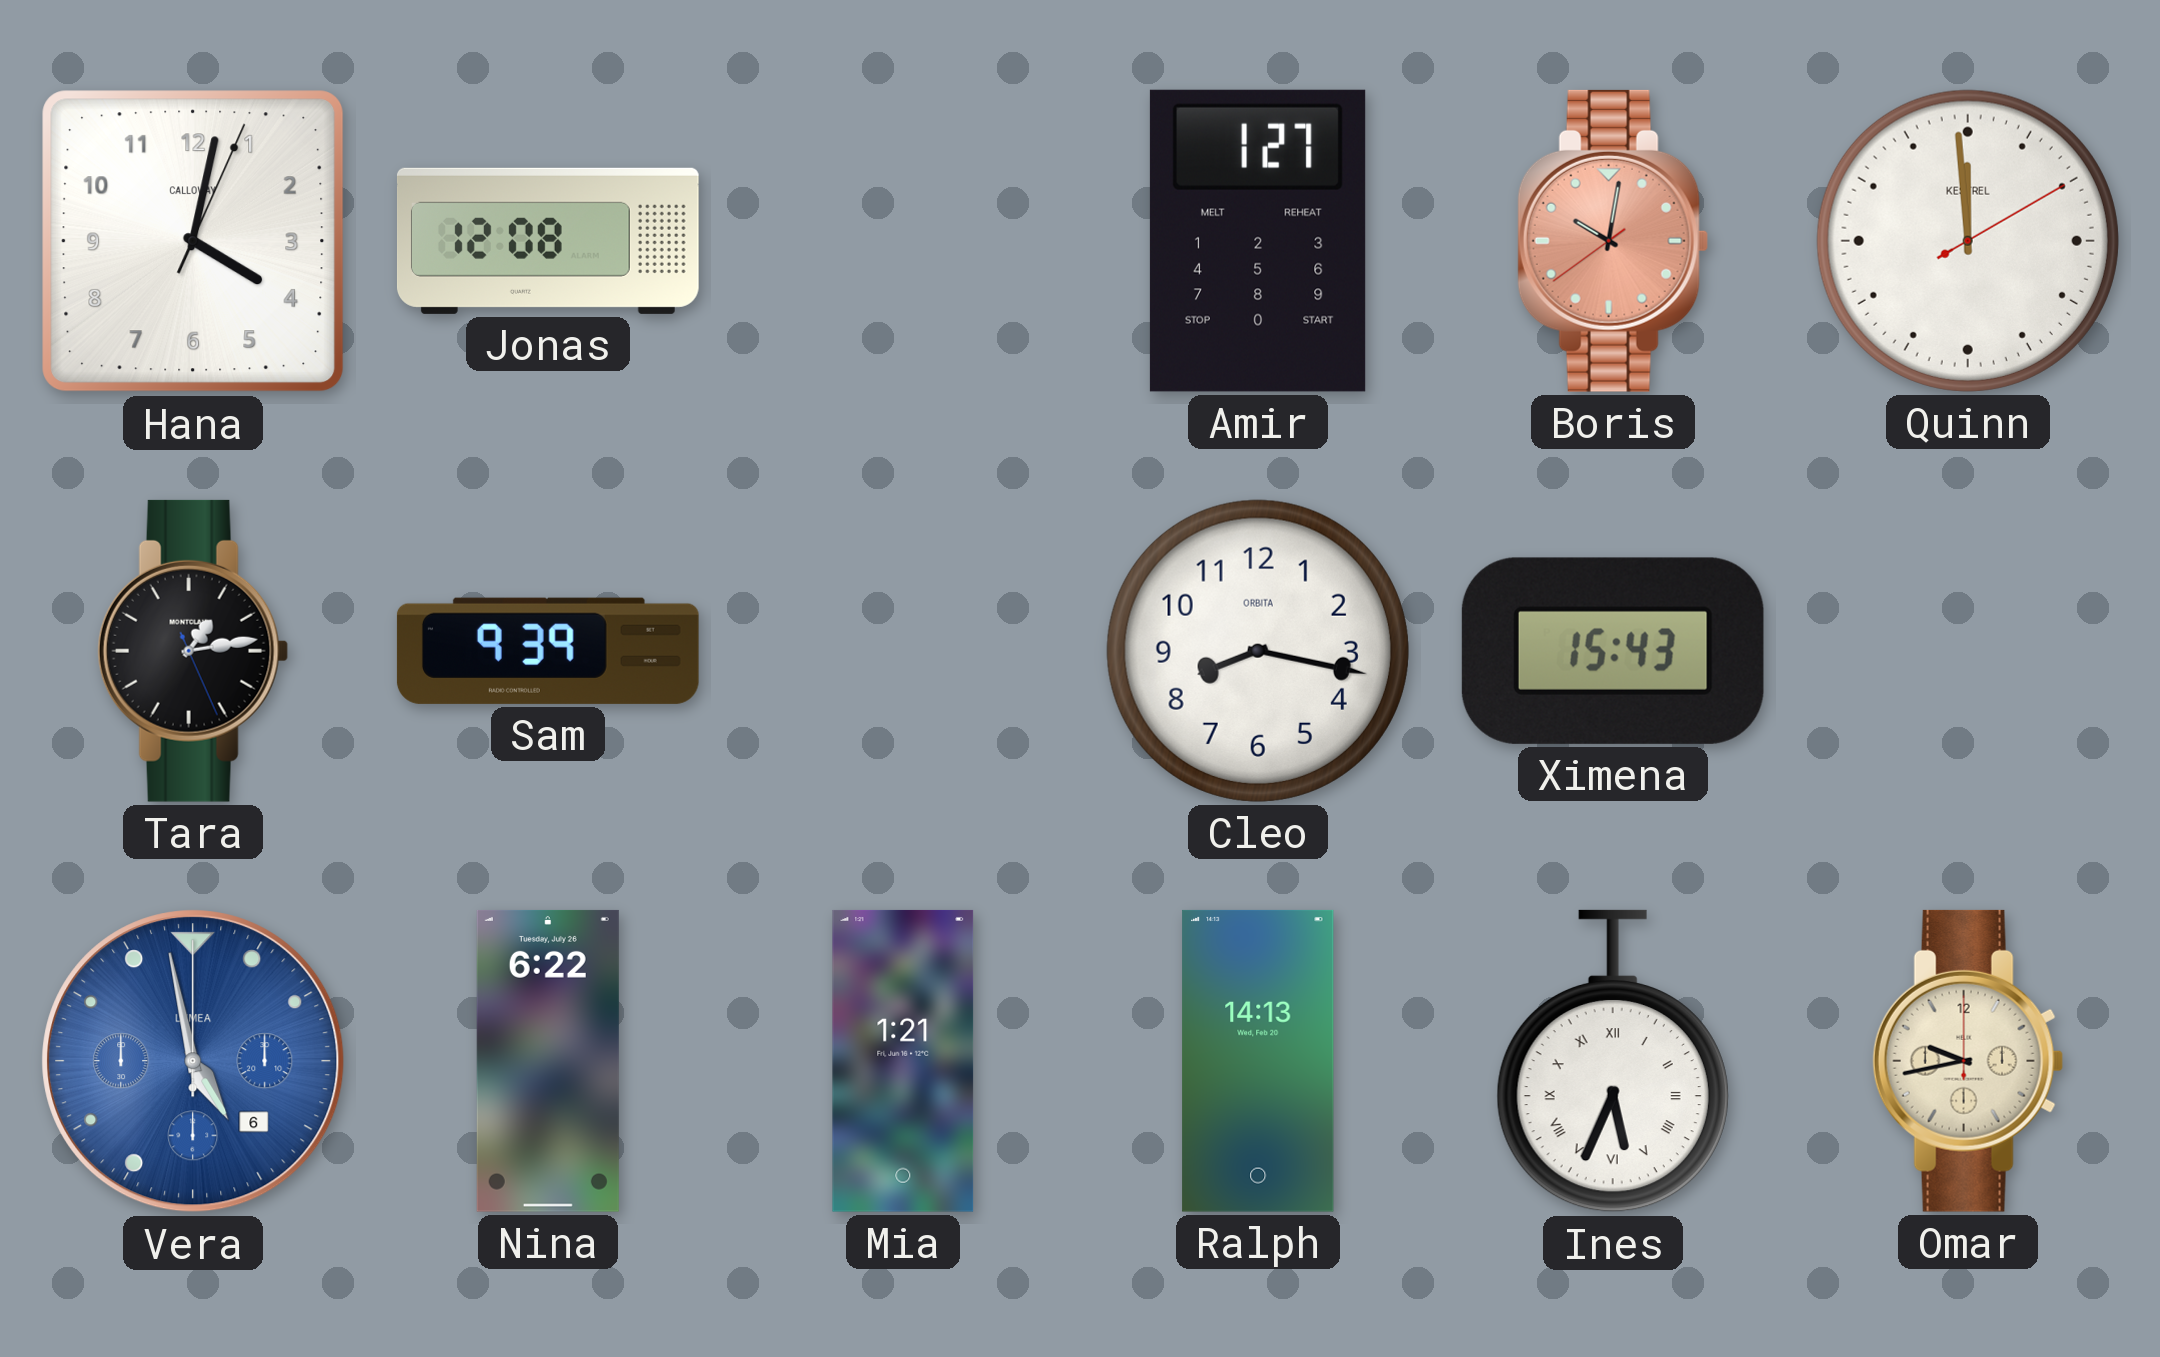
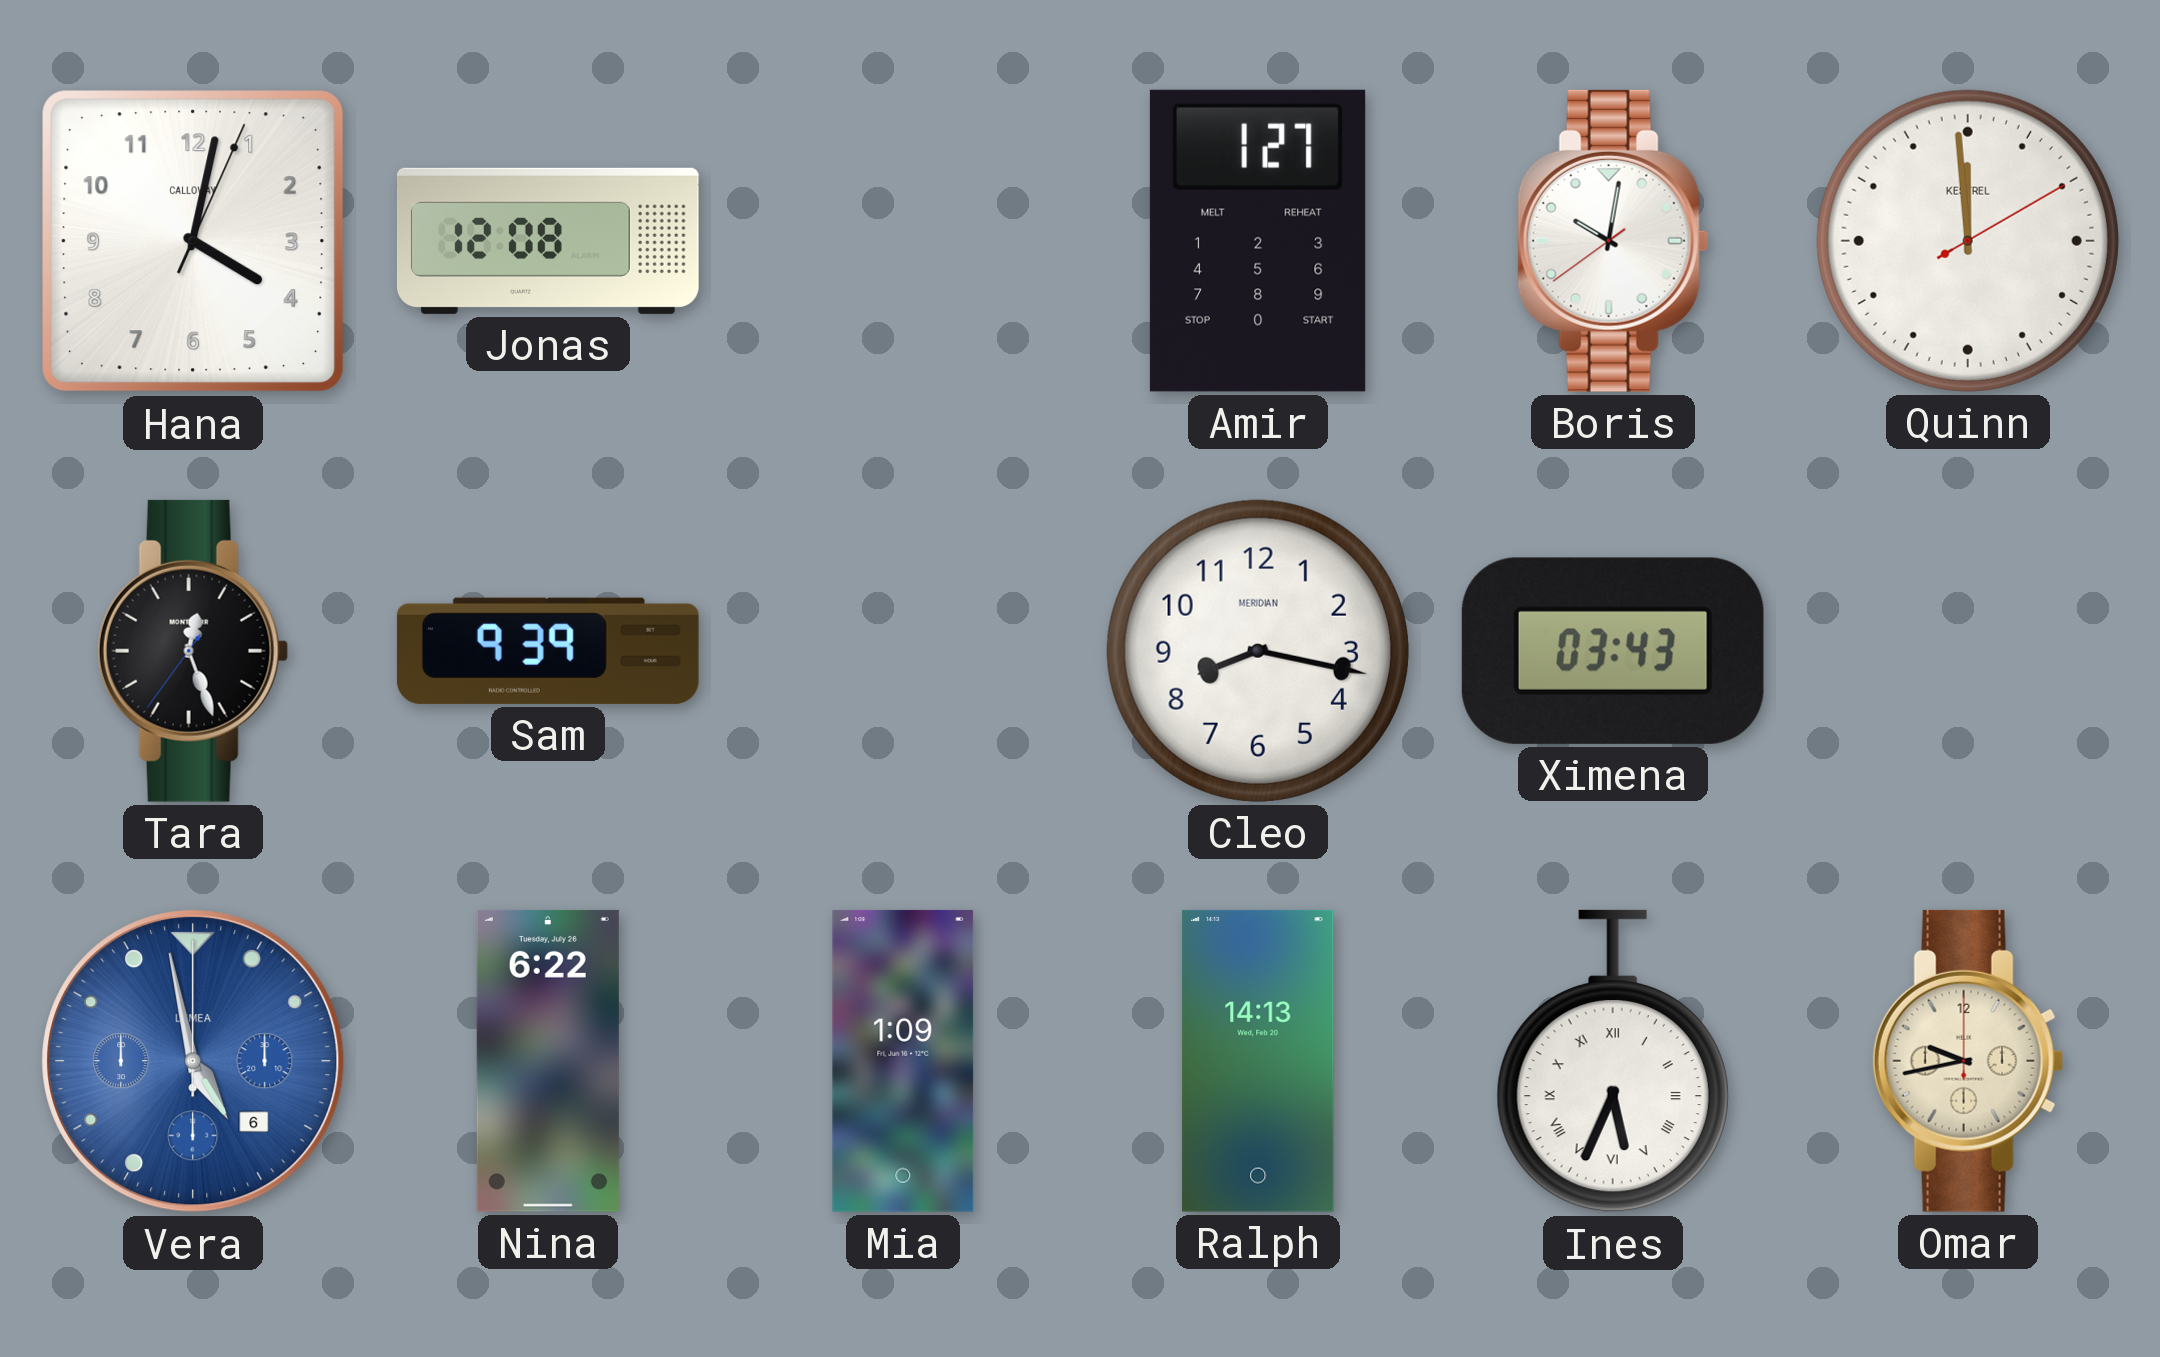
Boris dial: salmon -> white
Tara: 1:13 -> 12:26
Cleo brand: ORBITA -> MERIDIAN
Ximena: 15:43 -> 03:43
Mia: 1:21 -> 1:09
